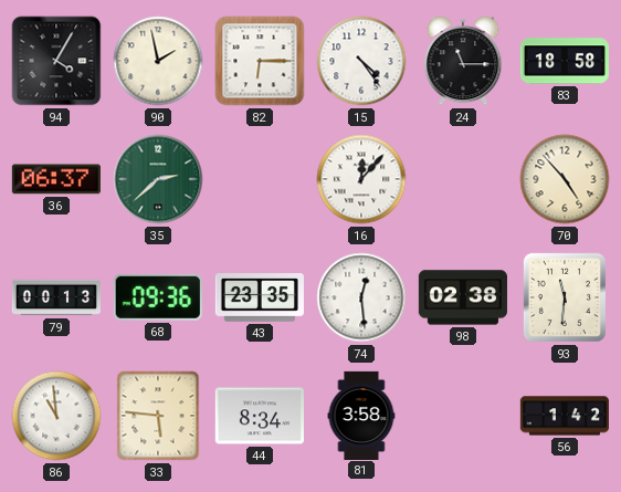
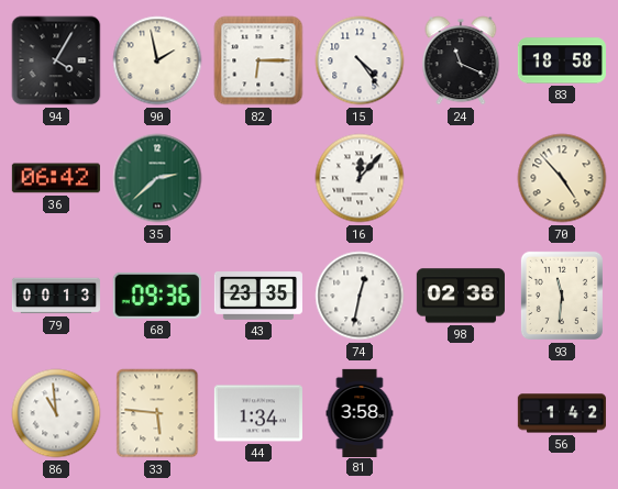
24: 11:15 -> 11:19
36: 06:37 -> 06:42
74: 12:29 -> 12:32
44: 8:34 -> 1:34
